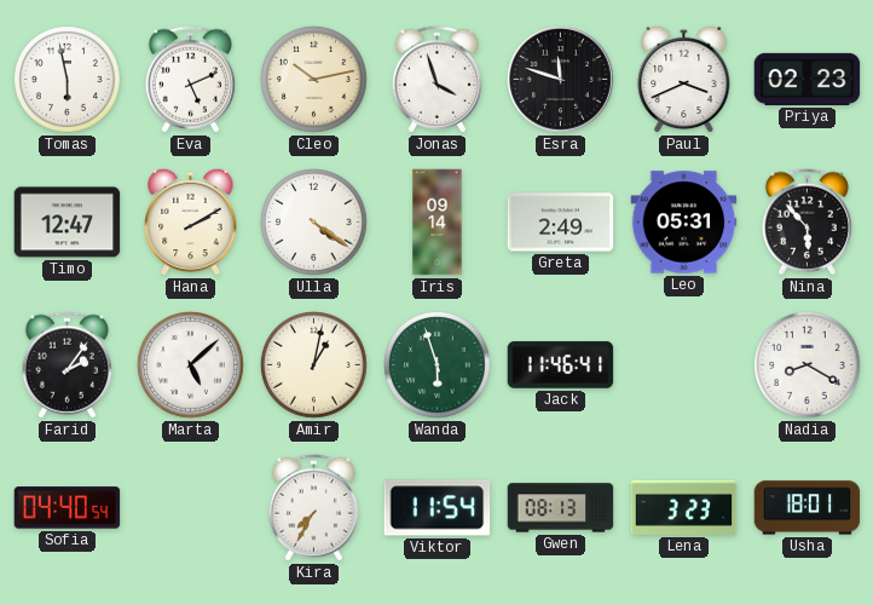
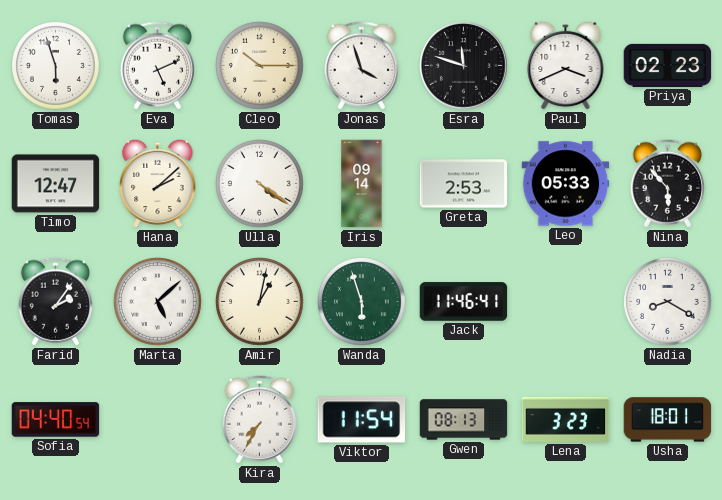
Tomas: 5:58 -> 5:57
Cleo: 10:13 -> 10:15
Hana: 2:10 -> 2:08
Greta: 2:49 -> 2:53
Leo: 05:31 -> 05:33
